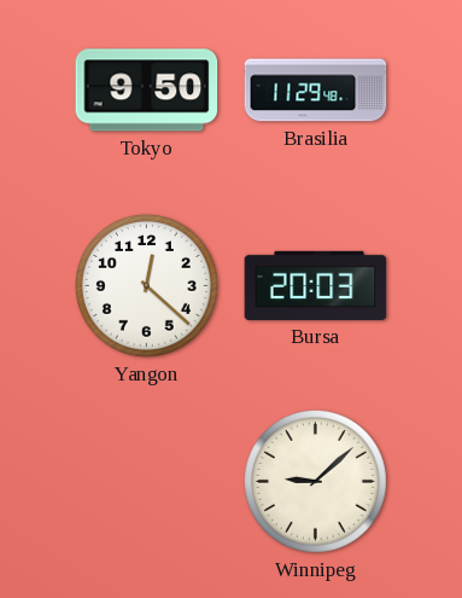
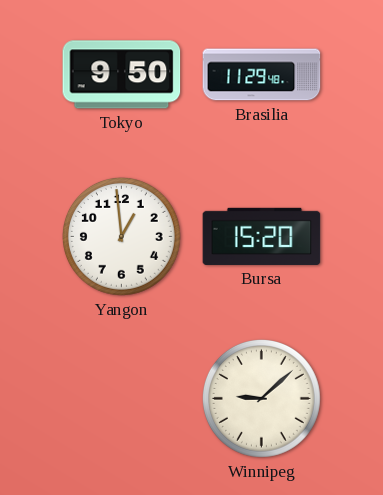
Yangon: 12:22 -> 12:59
Bursa: 20:03 -> 15:20
